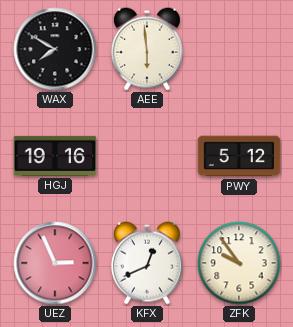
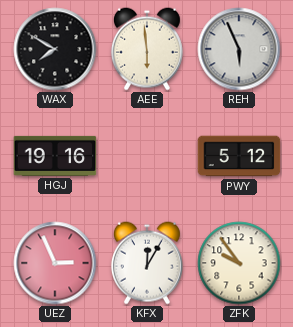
REH: none -> 5:56
KFX: 12:41 -> 12:05
